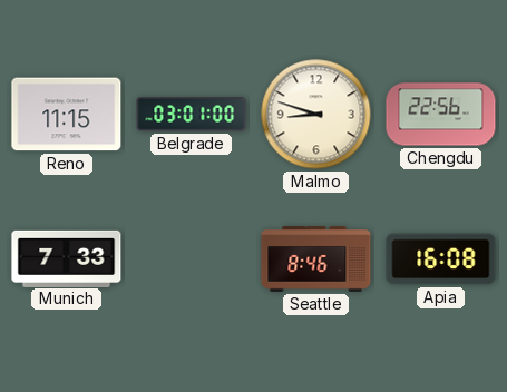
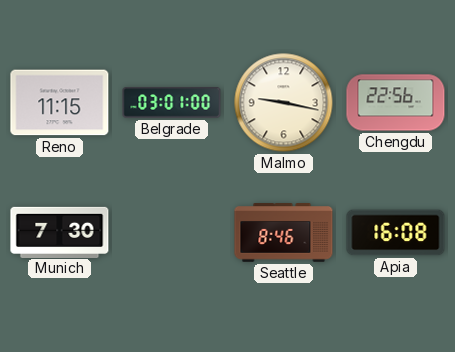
Malmo: 8:48 -> 9:17
Munich: 7:33 -> 7:30
